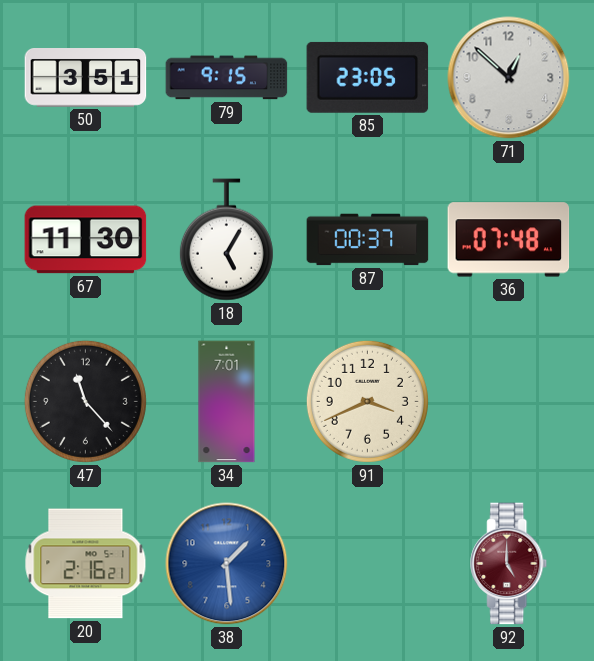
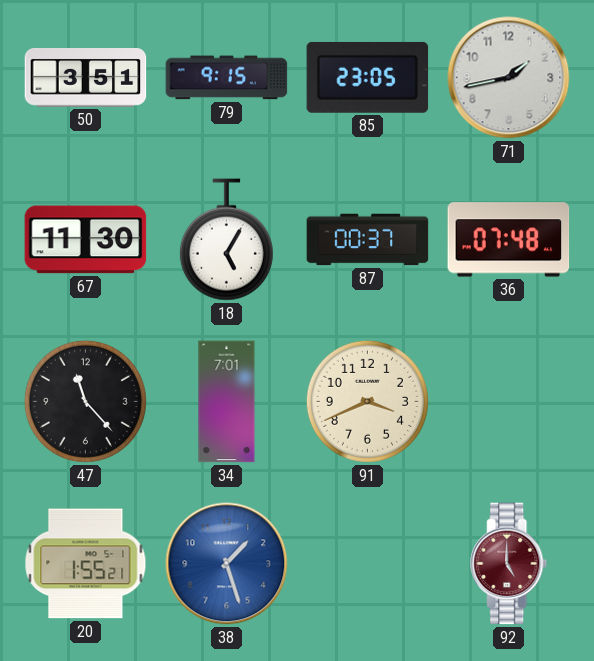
71: 12:52 -> 1:43
20: 2:16 -> 1:55
38: 1:29 -> 1:27
